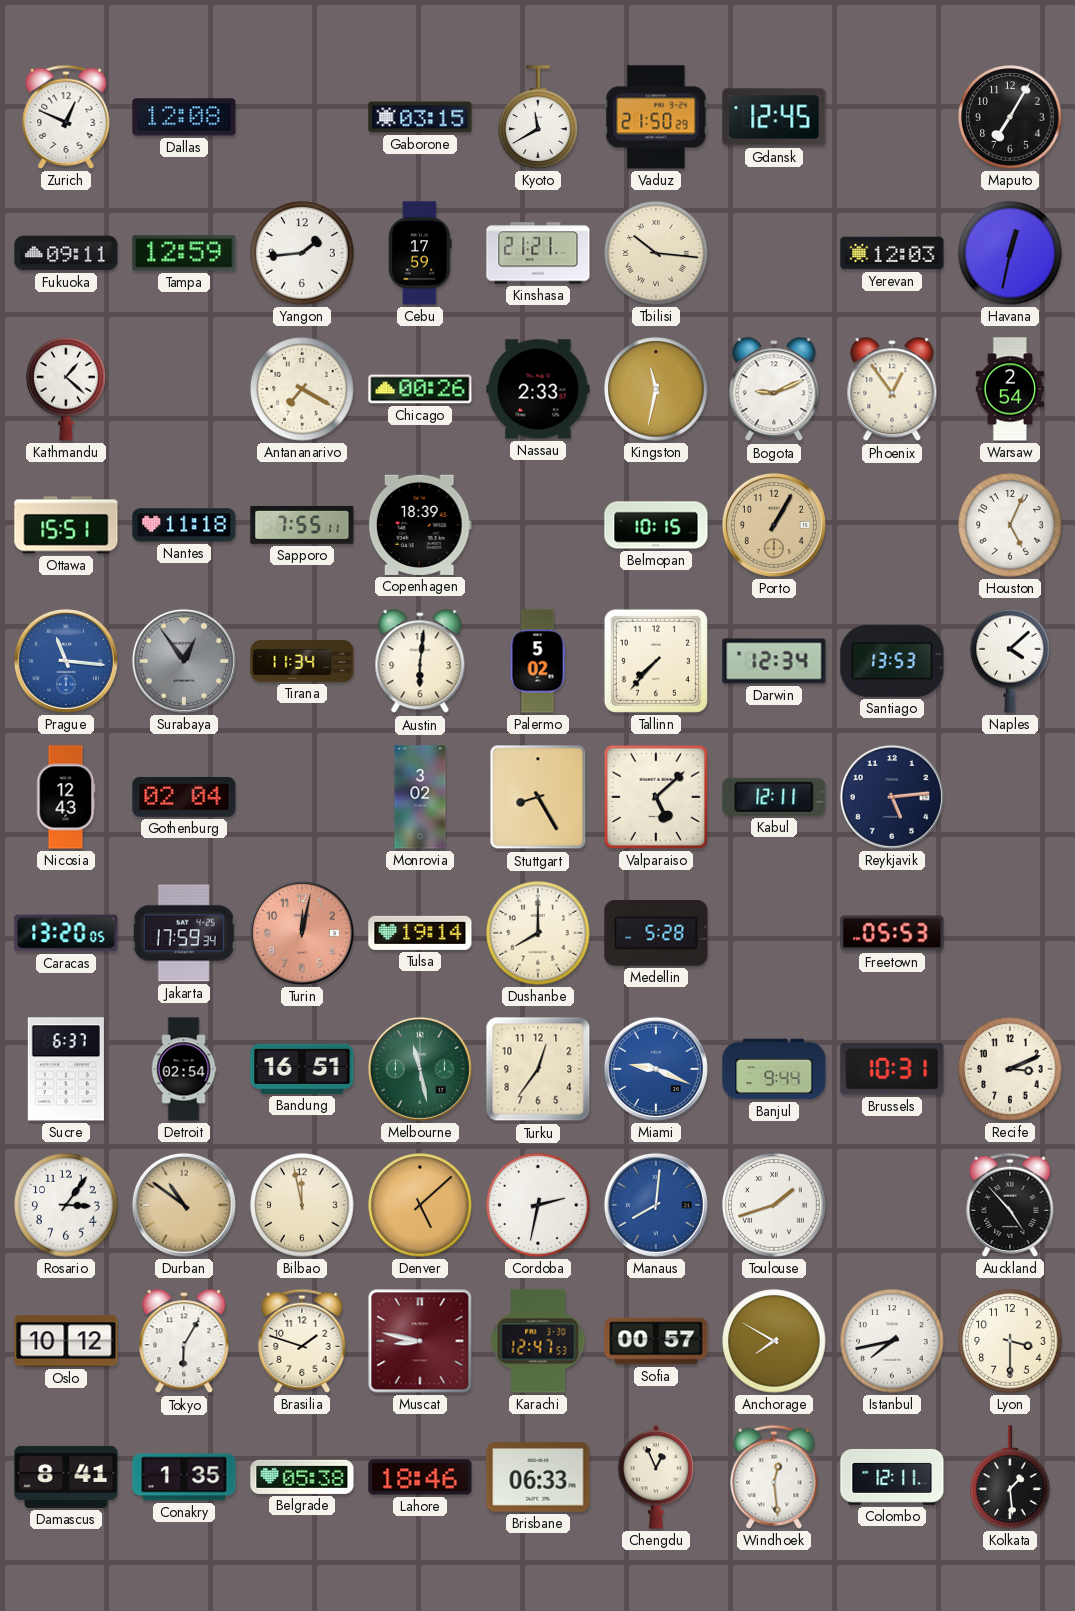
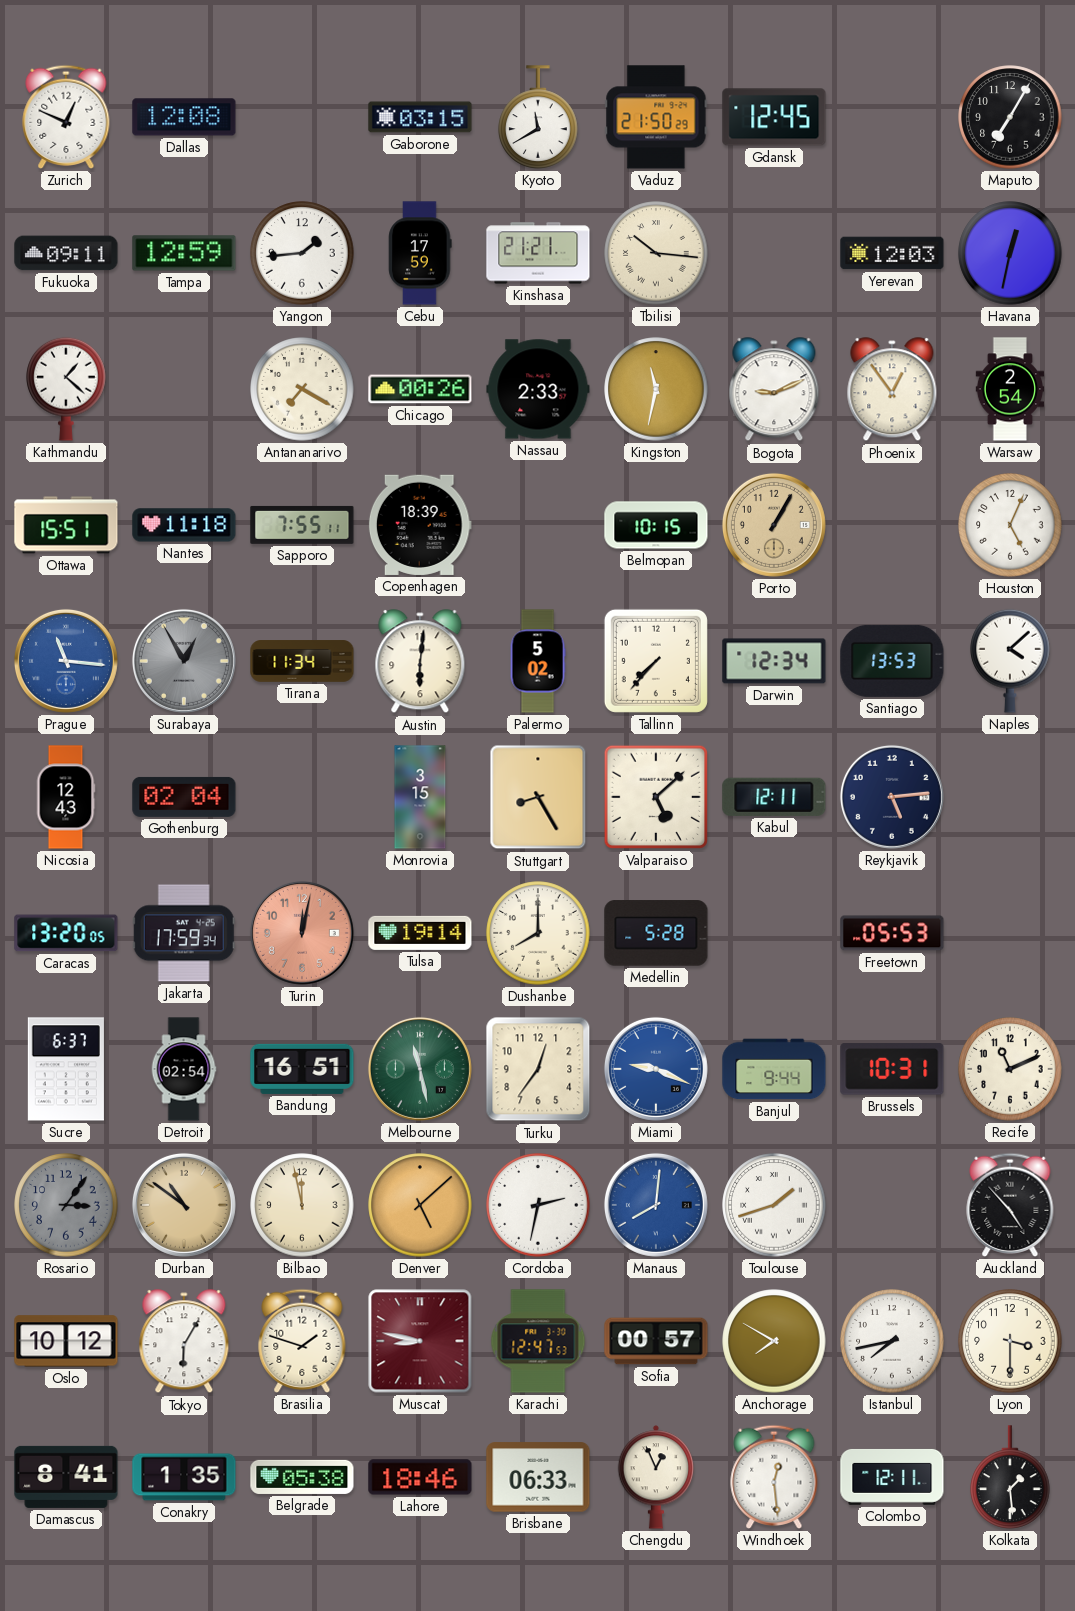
Surabaya: 12:54 -> 12:55
Monrovia: 3:02 -> 3:15
Recife: 3:11 -> 11:11
Rosario dial: white -> grey
